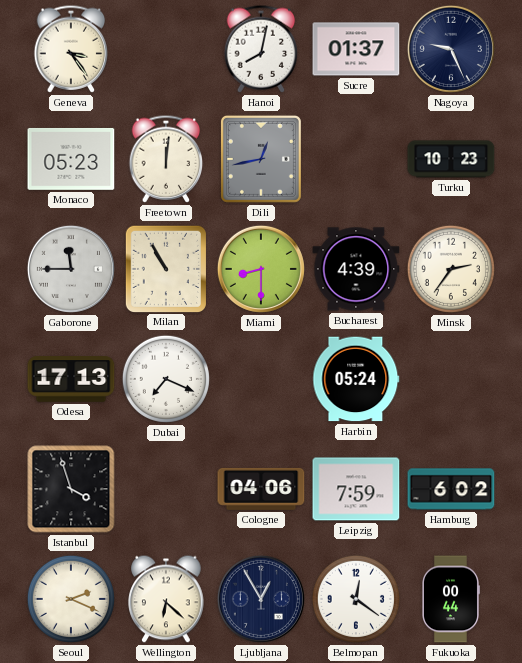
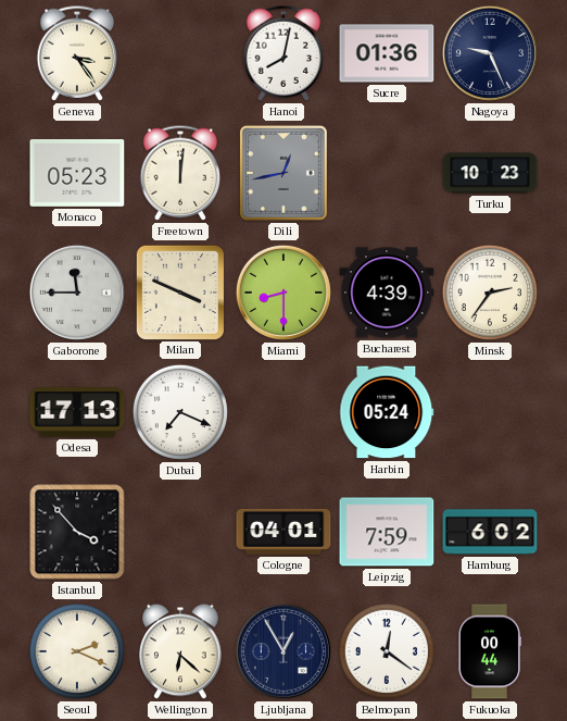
Sucre: 01:37 -> 01:36
Milan: 10:55 -> 3:49
Istanbul: 3:57 -> 3:53
Cologne: 04:06 -> 04:01
